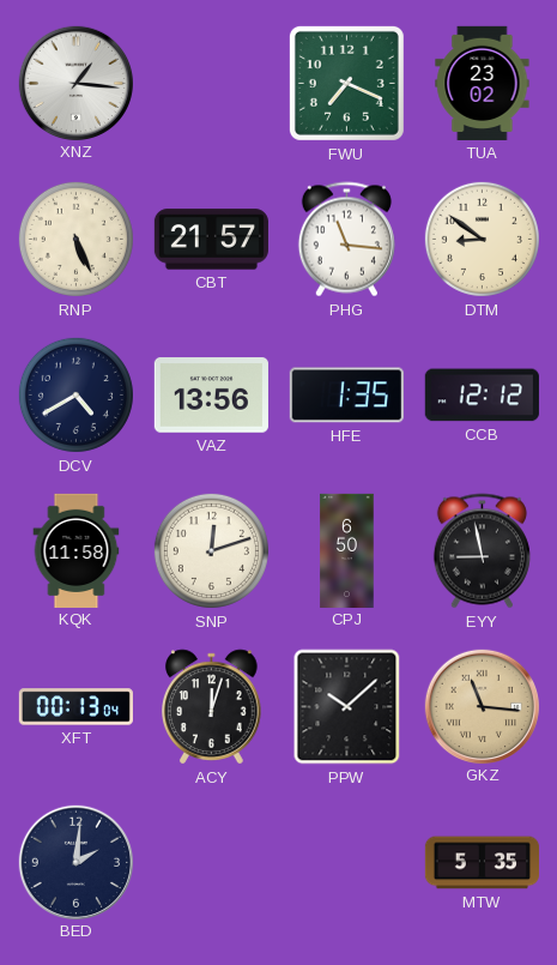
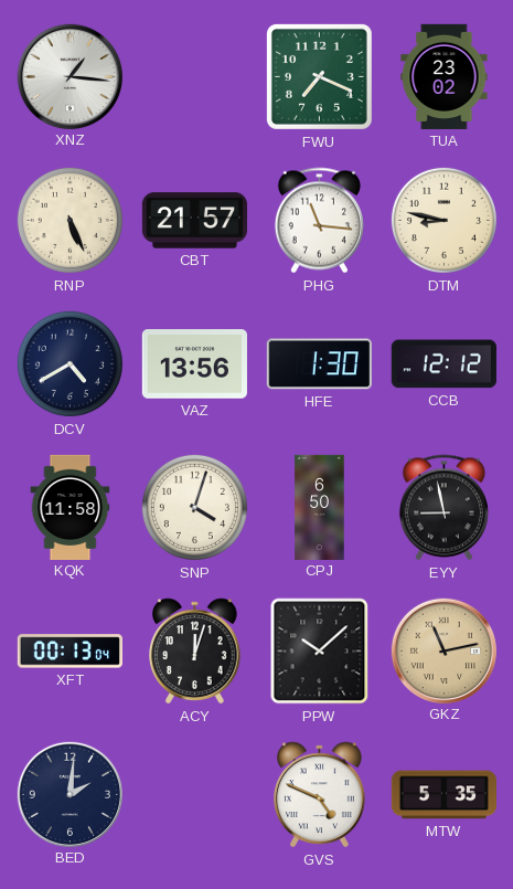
DTM: 8:51 -> 8:47
HFE: 1:35 -> 1:30
SNP: 12:12 -> 4:03
GKZ: 11:16 -> 11:13
GVS: none -> 4:49
